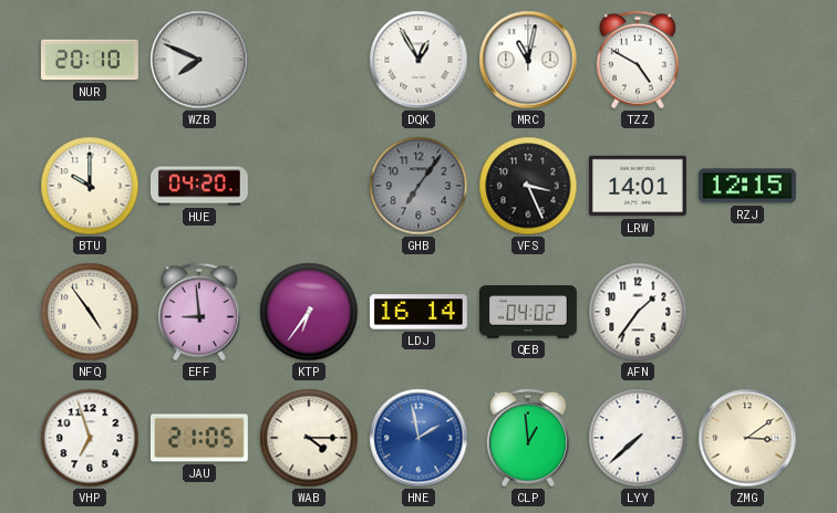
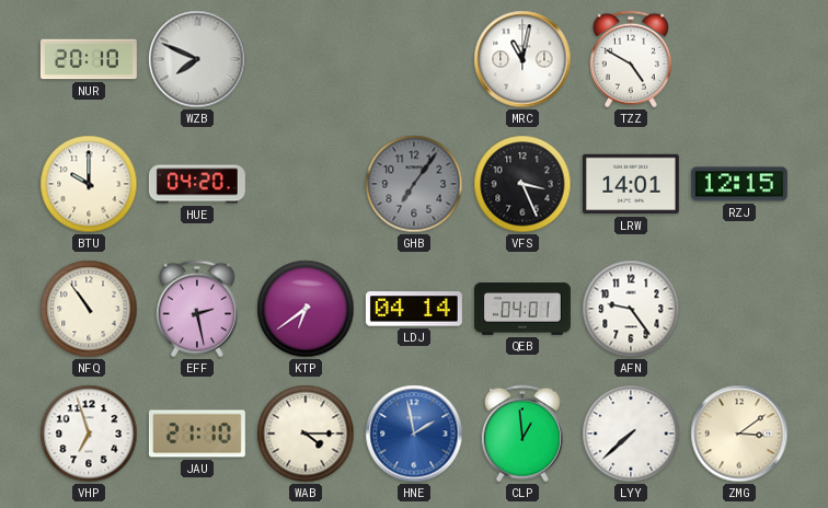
DQK: 12:55 -> none
NFQ: 4:54 -> 10:54
EFF: 8:59 -> 2:28
KTP: 6:36 -> 6:39
LDJ: 16:14 -> 04:14
QEB: 04:02 -> 04:01
AFN: 1:36 -> 9:24
JAU: 21:05 -> 21:10
